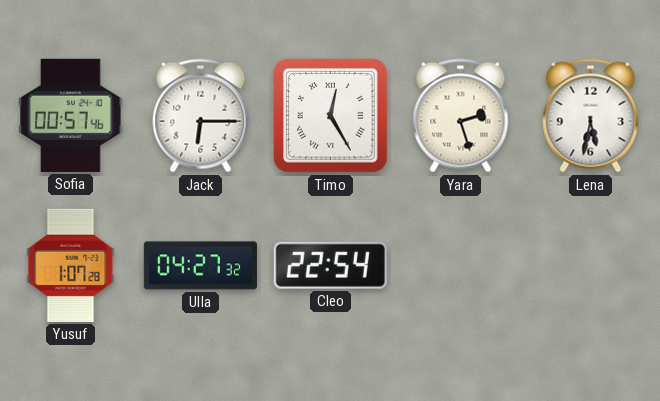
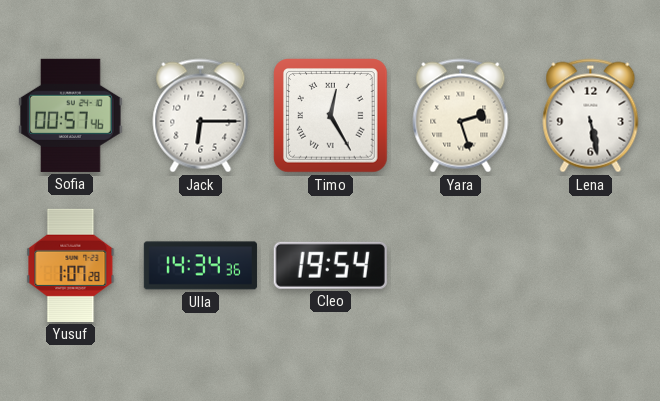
Lena: 5:32 -> 5:28
Ulla: 04:27 -> 14:34
Cleo: 22:54 -> 19:54
